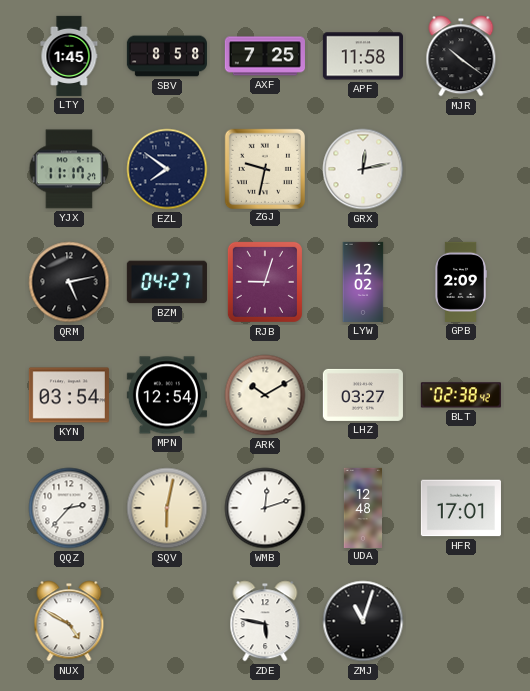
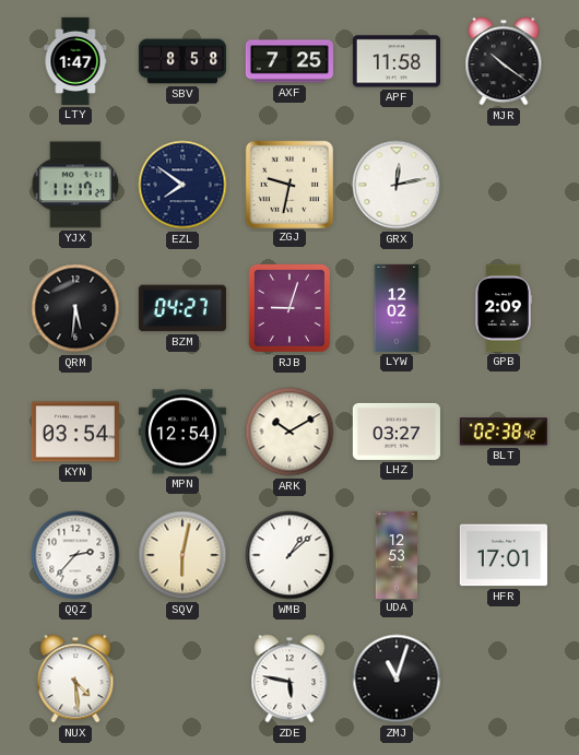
LTY: 1:45 -> 1:47
QRM: 5:13 -> 5:31
WMB: 12:12 -> 1:08
UDA: 12:48 -> 12:53
NUX: 4:50 -> 4:29
